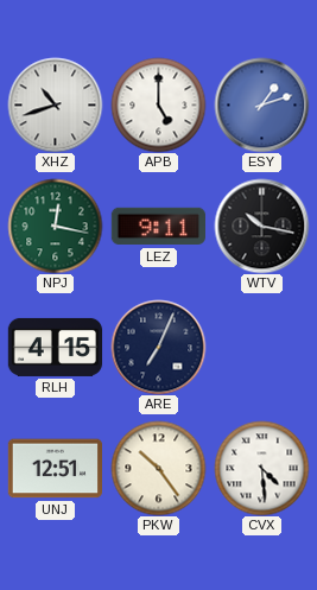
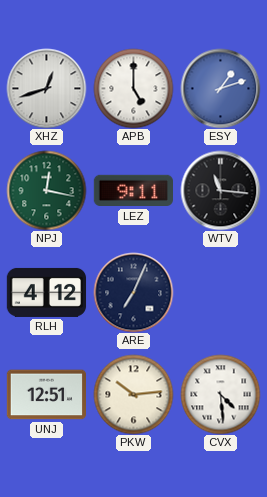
XHZ: 10:42 -> 12:42
WTV: 10:17 -> 11:16
RLH: 4:15 -> 4:12
PKW: 10:24 -> 10:14
